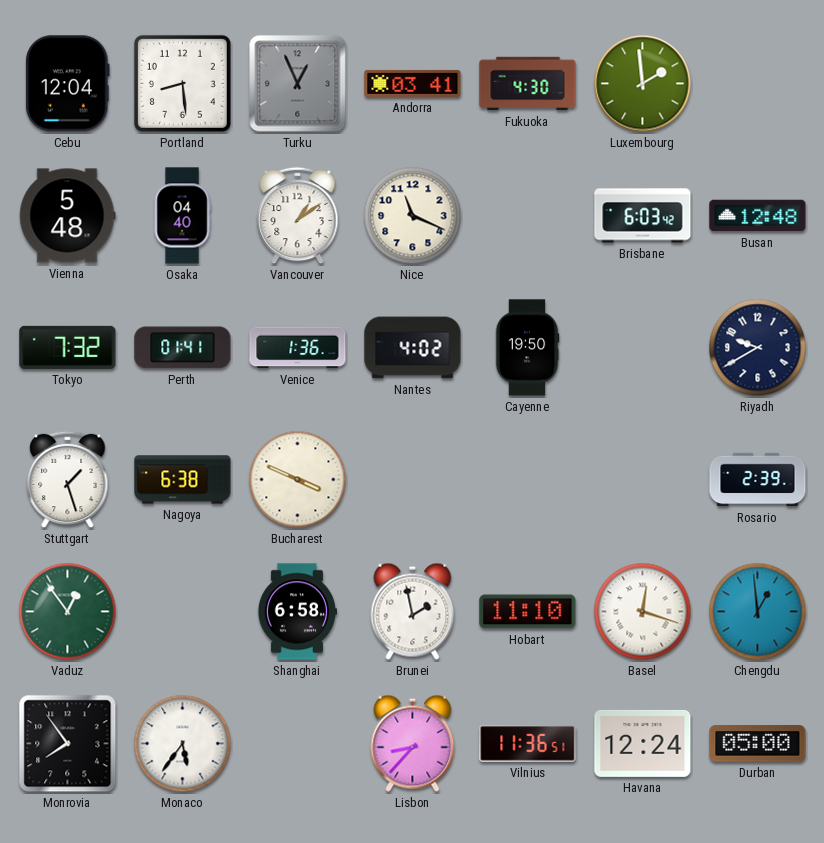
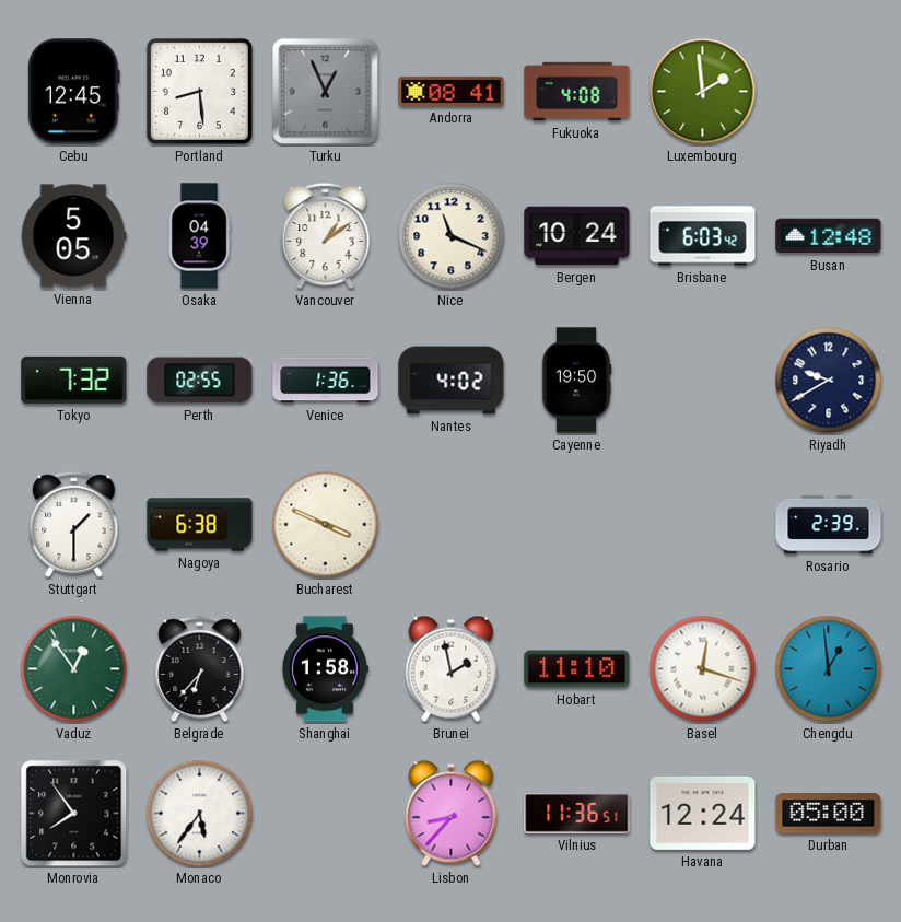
Cebu: 12:04 -> 12:45
Andorra: 03:41 -> 08:41
Fukuoka: 4:30 -> 4:08
Vienna: 5:48 -> 5:05
Osaka: 04:40 -> 04:39
Bergen: none -> 10:24
Perth: 01:41 -> 02:55
Stuttgart: 1:27 -> 1:30
Belgrade: none -> 6:37
Shanghai: 6:58 -> 1:58
